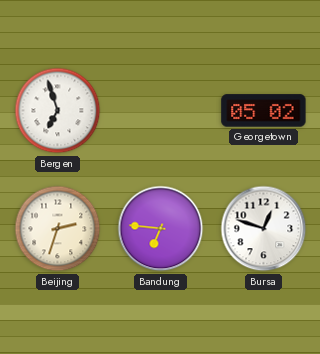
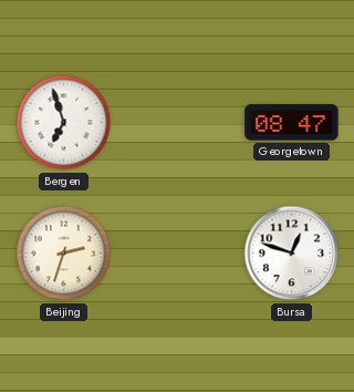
Georgetown: 05:02 -> 08:47
Bandung: 6:46 -> none
